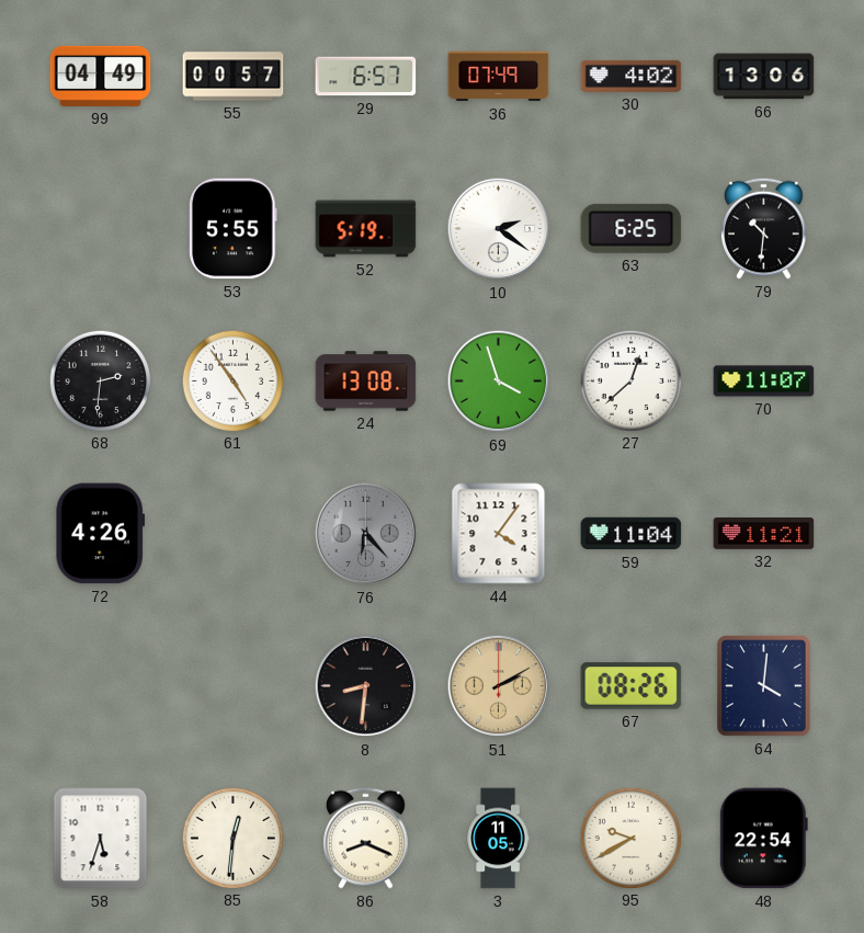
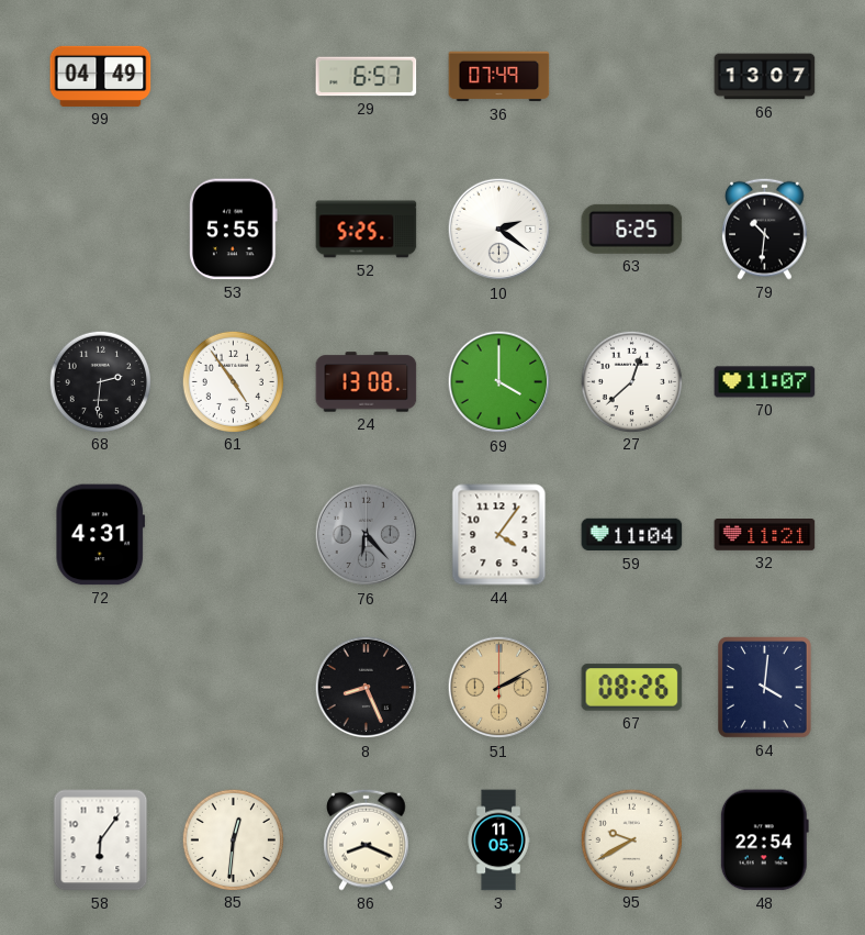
55: 00:57 -> none
30: 4:02 -> none
66: 13:06 -> 13:07
52: 5:19 -> 5:25
69: 3:57 -> 4:00
72: 4:26 -> 4:31
8: 8:31 -> 8:26
58: 5:33 -> 6:06
